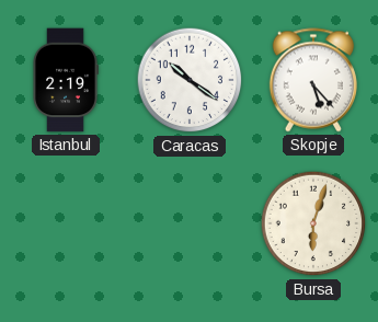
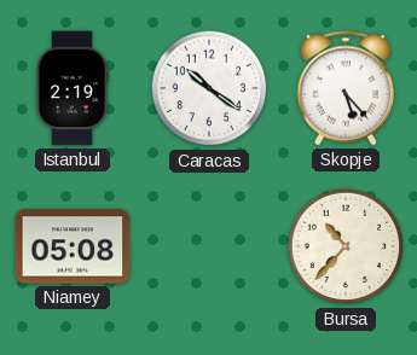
Niamey: none -> 05:08
Bursa: 6:03 -> 10:37
